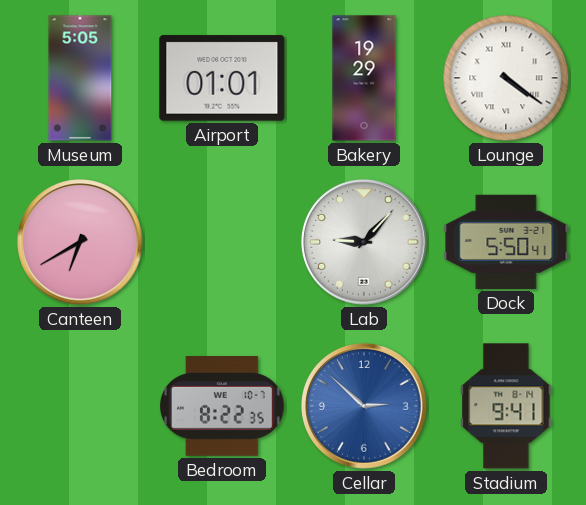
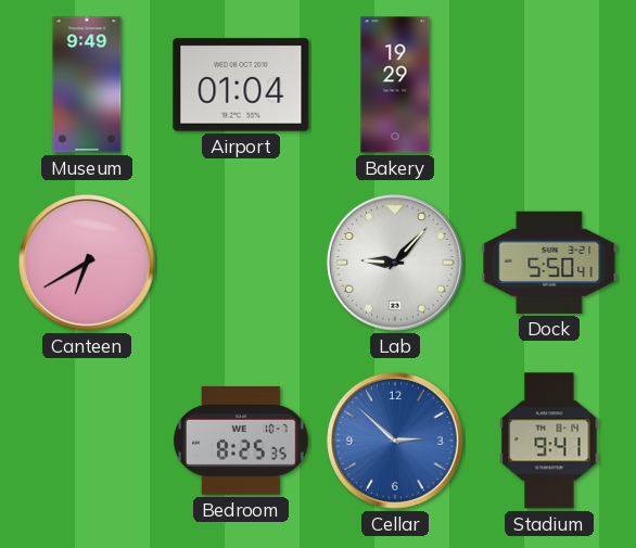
Museum: 5:05 -> 9:49
Airport: 01:01 -> 01:04
Lounge: 4:21 -> none
Bedroom: 8:22 -> 8:25
